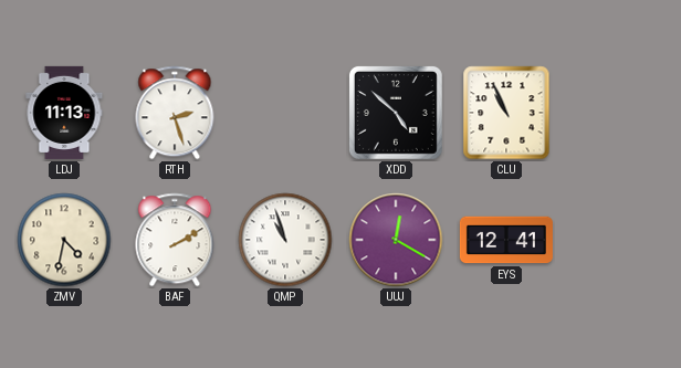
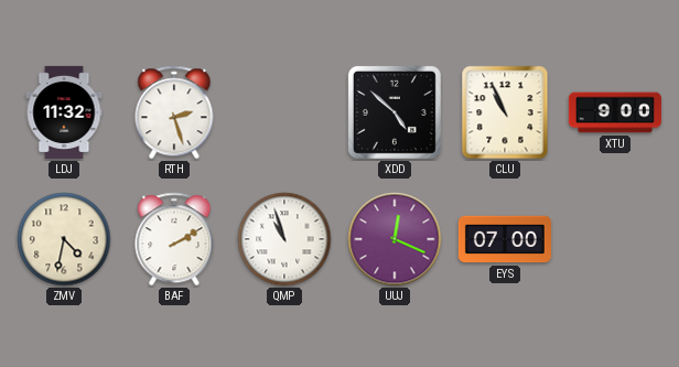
LDJ: 11:13 -> 11:32
XTU: none -> 9:00
UUJ: 12:20 -> 12:19
EYS: 12:41 -> 07:00
